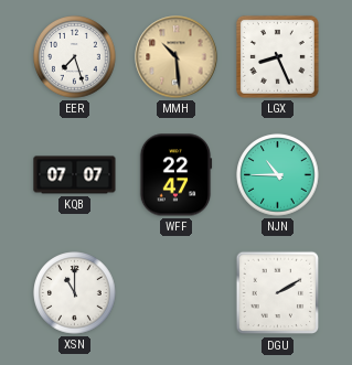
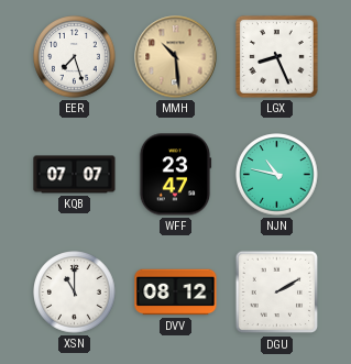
WFF: 22:47 -> 23:47
NJN: 10:45 -> 10:47
DVV: none -> 08:12
